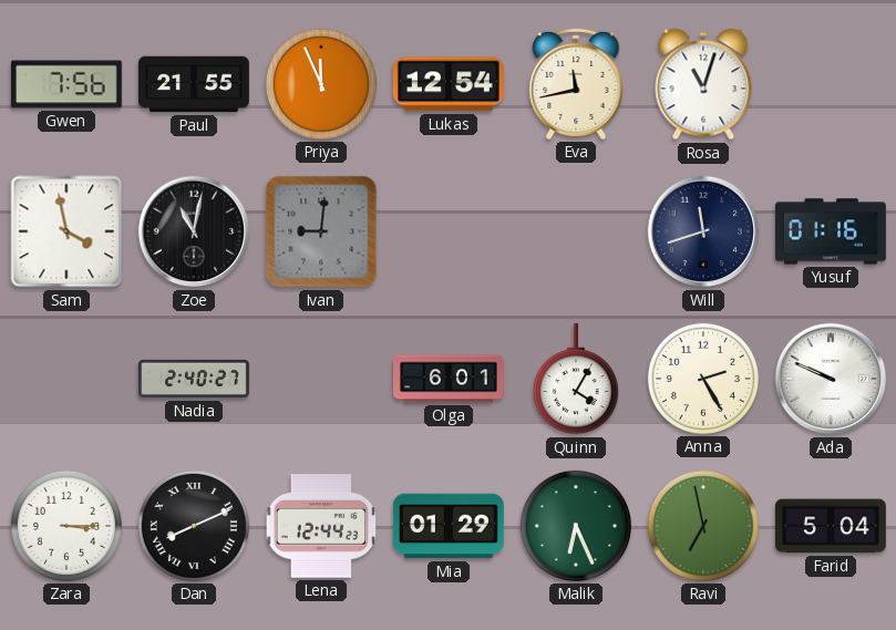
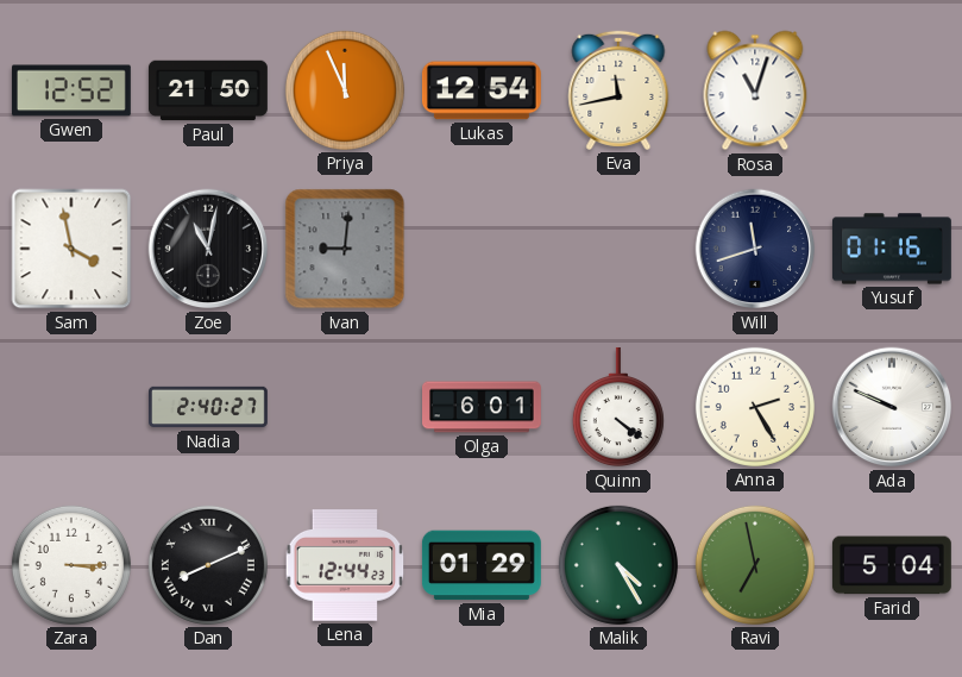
Gwen: 7:56 -> 12:52
Paul: 21:55 -> 21:50
Quinn: 4:05 -> 4:21
Malik: 6:26 -> 4:25
